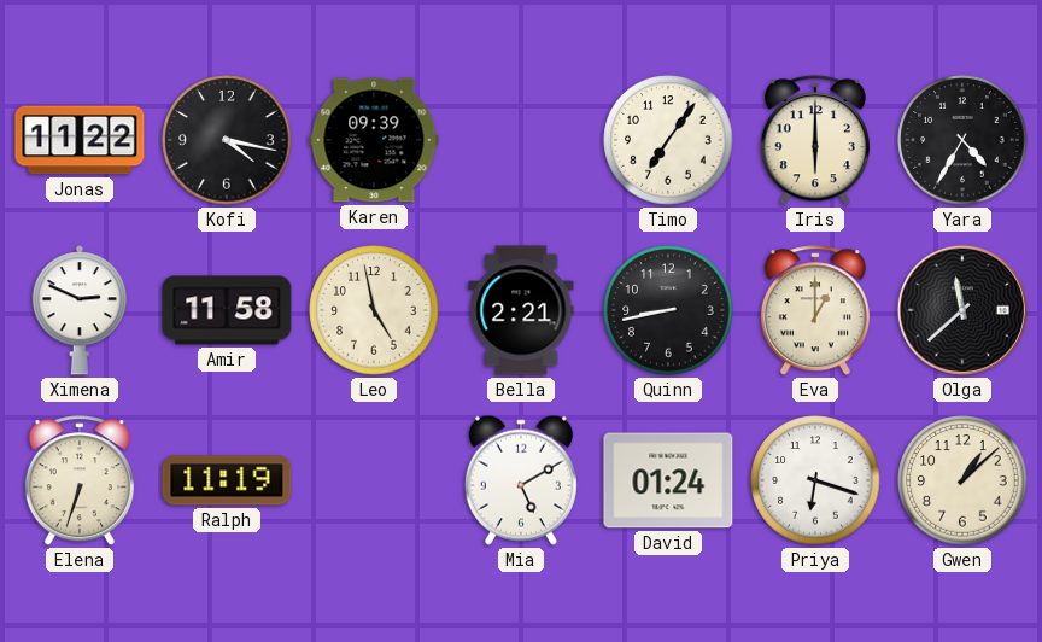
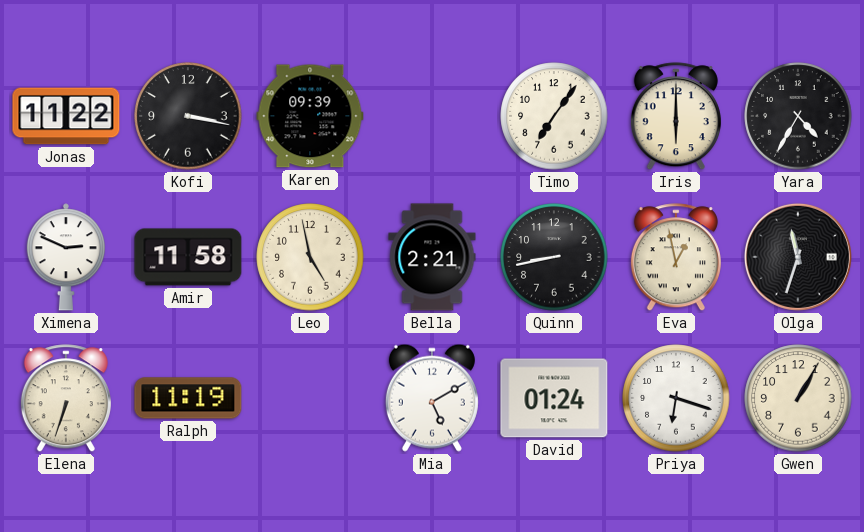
Kofi: 4:17 -> 3:17
Eva: 1:00 -> 12:58
Olga: 11:38 -> 11:33
Gwen: 1:08 -> 1:05
